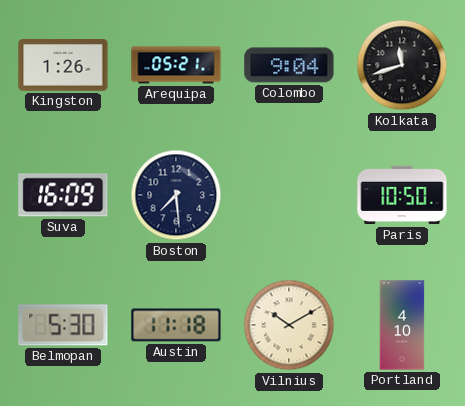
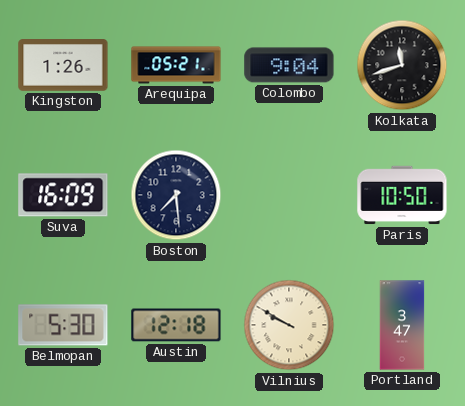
Austin: 11:18 -> 12:18
Vilnius: 10:10 -> 9:50
Portland: 4:10 -> 3:47
